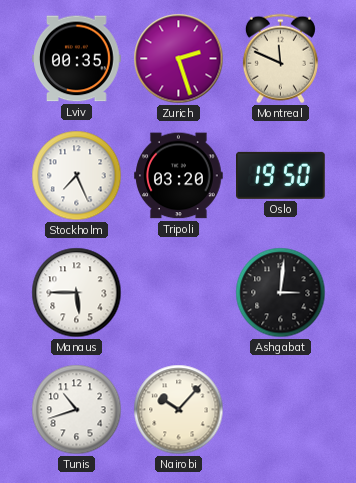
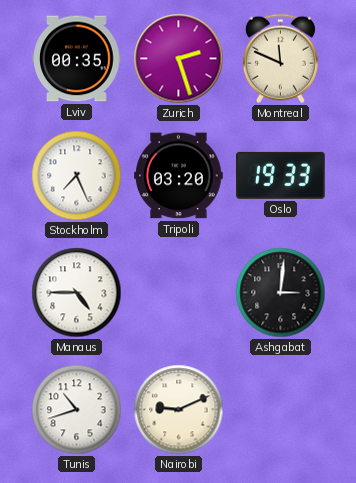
Oslo: 19:50 -> 19:33
Manaus: 5:45 -> 4:45
Nairobi: 10:07 -> 9:11
